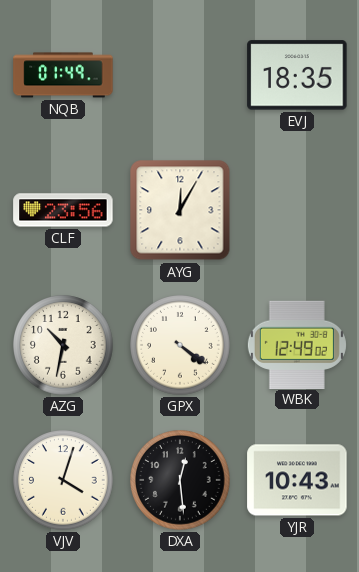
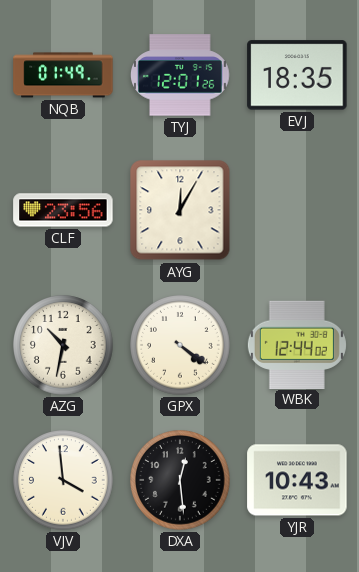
TYJ: none -> 12:01
WBK: 12:49 -> 12:44
VJV: 4:03 -> 3:59
